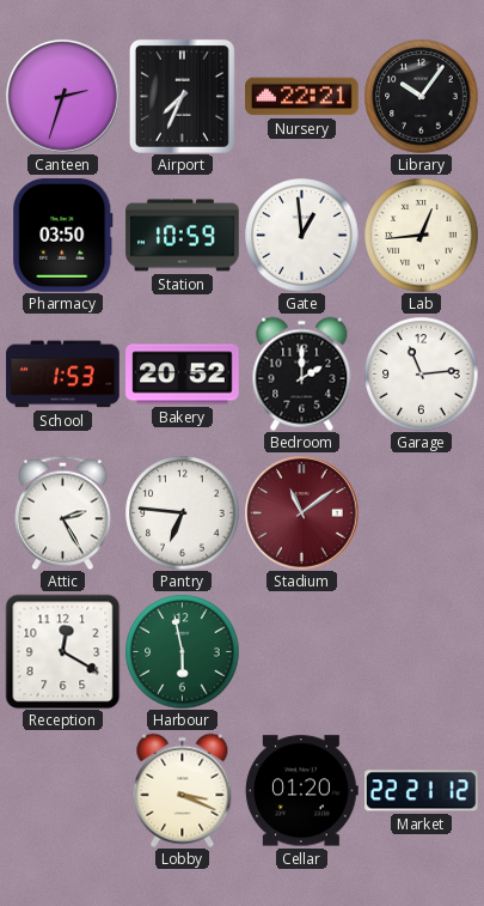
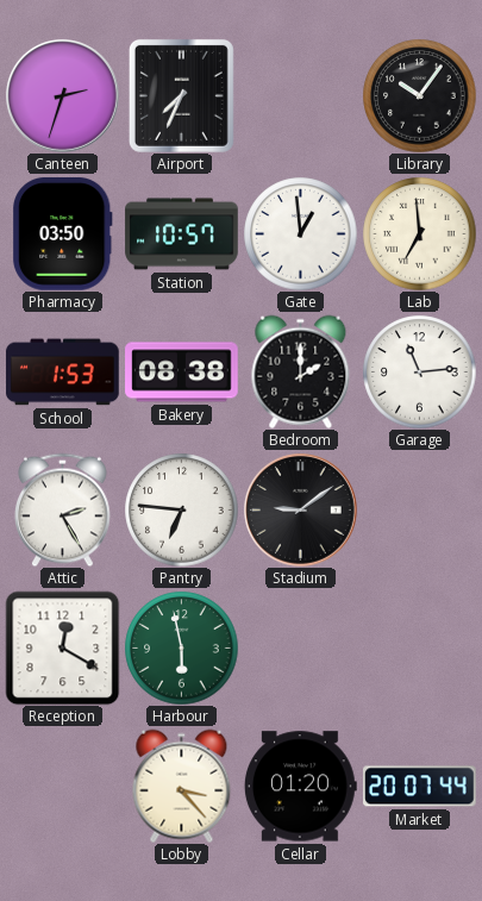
Nursery: 22:21 -> none
Station: 10:59 -> 10:57
Lab: 12:44 -> 6:59
Bakery: 20:52 -> 08:38
Stadium: 11:09 -> 9:09
Stadium dial: burgundy -> black
Lobby: 3:19 -> 3:23
Market: 22:21 -> 20:07
